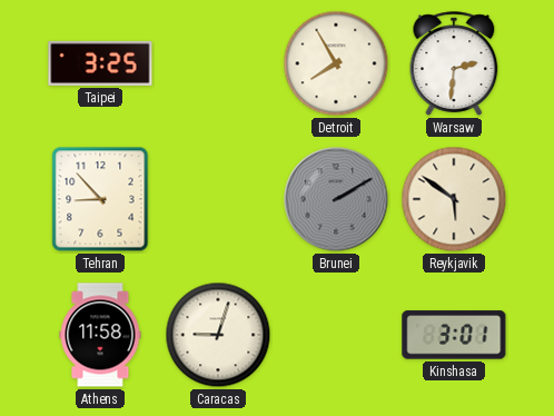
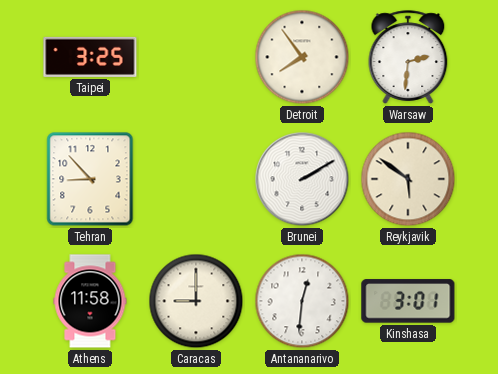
Detroit: 7:55 -> 7:54
Brunei dial: grey -> white
Caracas: 9:03 -> 9:00
Antananarivo: none -> 12:31
